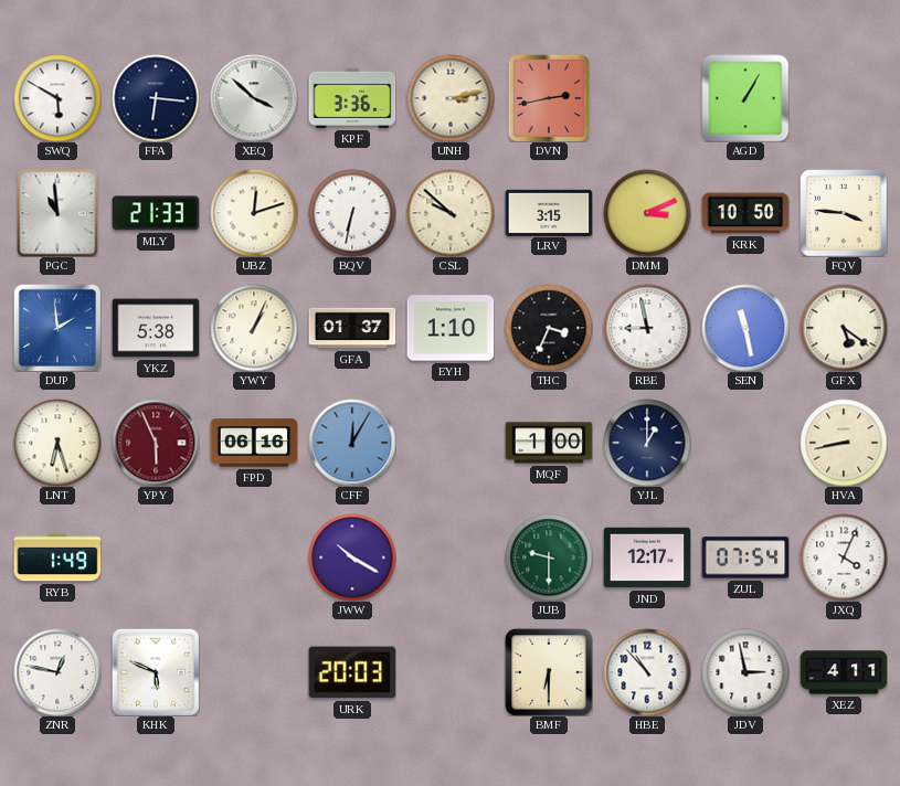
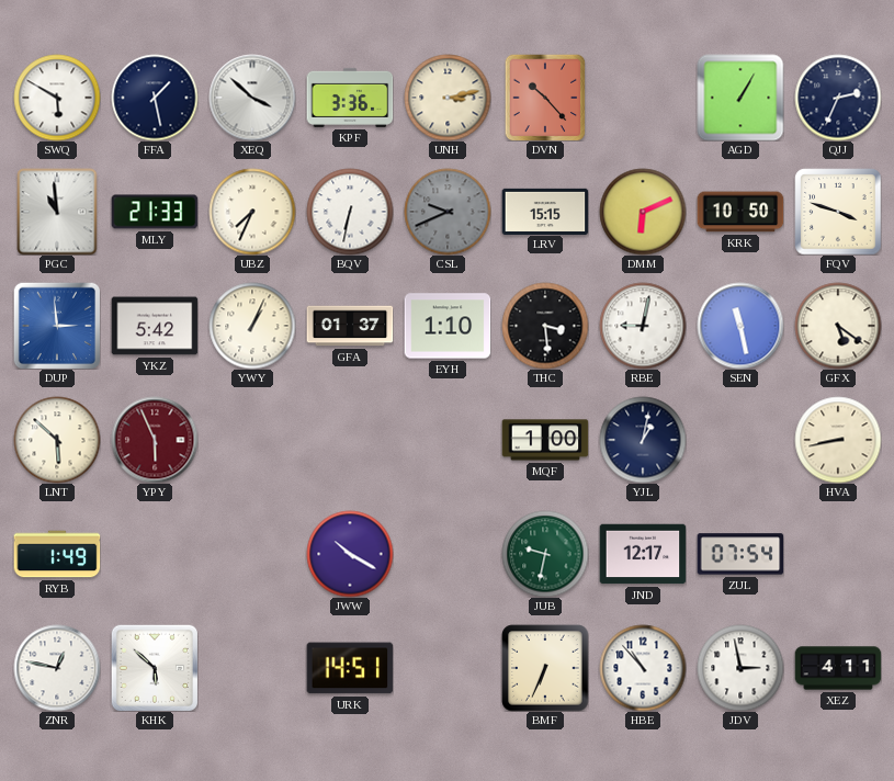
FFA: 6:16 -> 1:28
DVN: 2:43 -> 10:23
QJJ: none -> 2:34
UBZ: 12:12 -> 7:34
CSL: 9:52 -> 9:41
CSL dial: cream -> grey
LRV: 3:15 -> 15:15
DMM: 3:11 -> 6:11
FQV: 3:46 -> 3:48
DUP: 1:59 -> 2:59
YKZ: 5:38 -> 5:42
THC: 3:34 -> 3:29
RBE: 8:58 -> 9:02
LNT: 6:27 -> 5:52
FPD: 06:16 -> none
CFF: 12:05 -> none
YJL: 1:00 -> 1:02
JUB: 9:30 -> 9:32
JXQ: 4:04 -> none
KHK: 5:49 -> 5:52
URK: 20:03 -> 14:51
BMF: 6:30 -> 6:34
